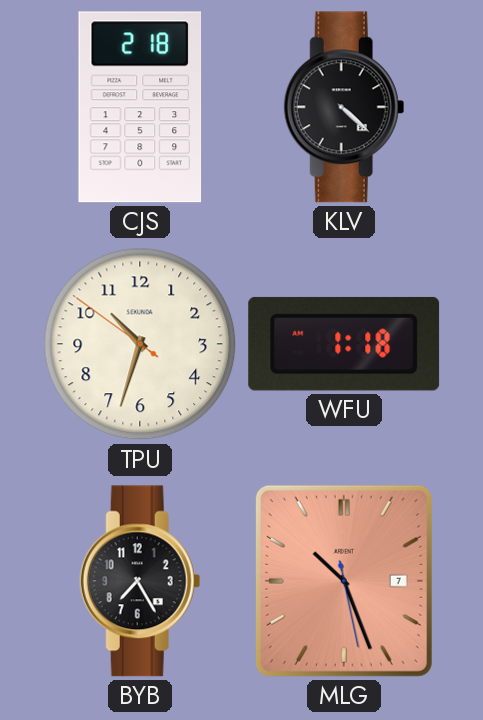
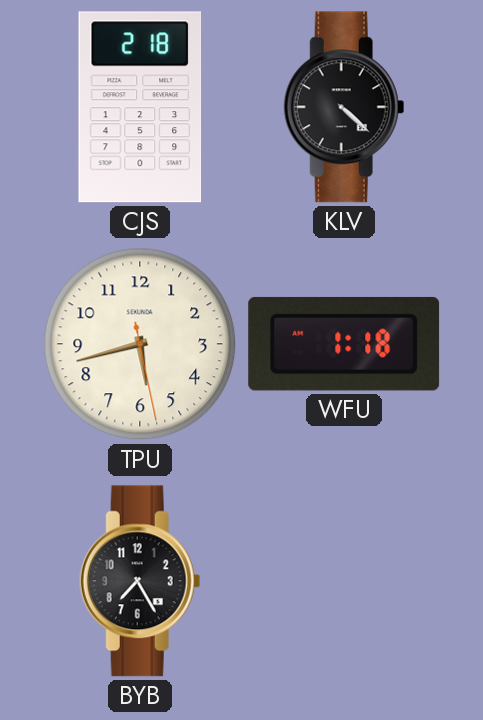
TPU: 10:32 -> 5:42
MLG: 10:26 -> none
